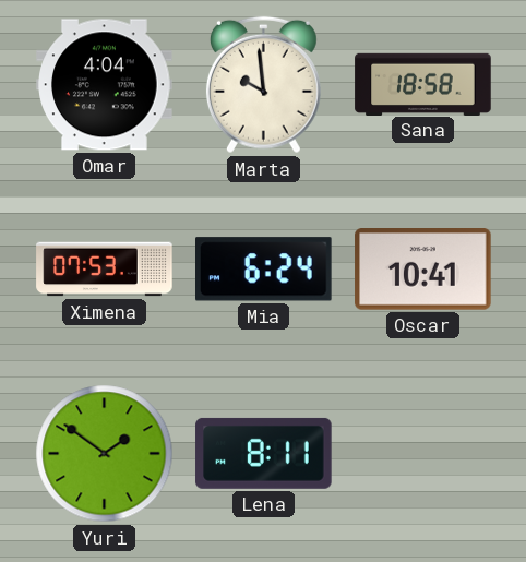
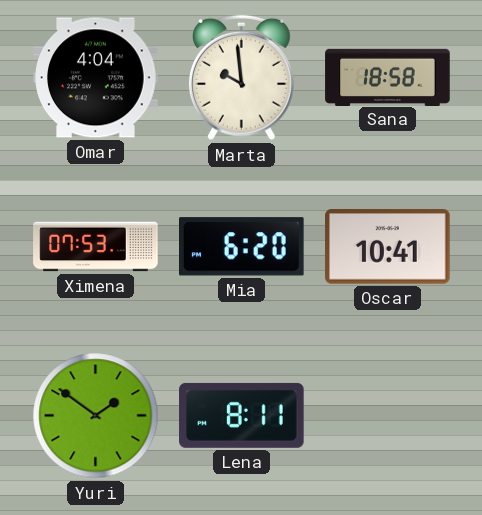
Mia: 6:24 -> 6:20
